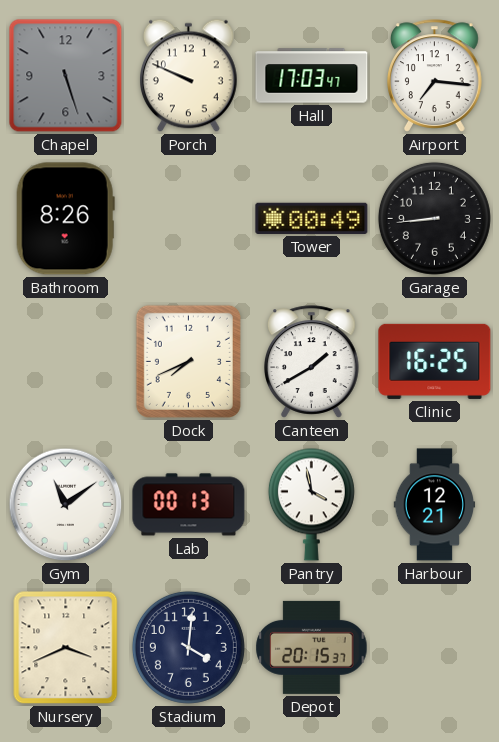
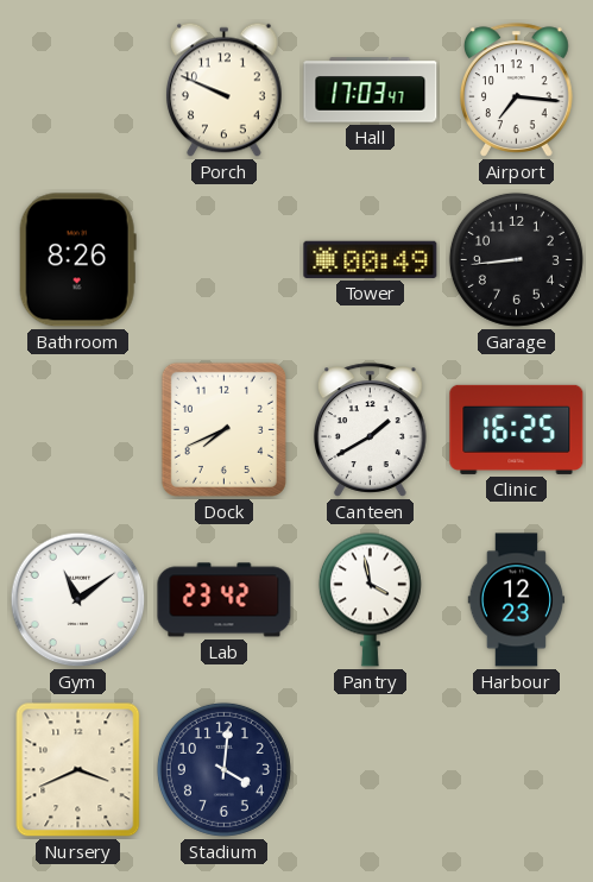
Chapel: 5:27 -> none
Lab: 00:13 -> 23:42
Harbour: 12:21 -> 12:23
Depot: 20:15 -> none
